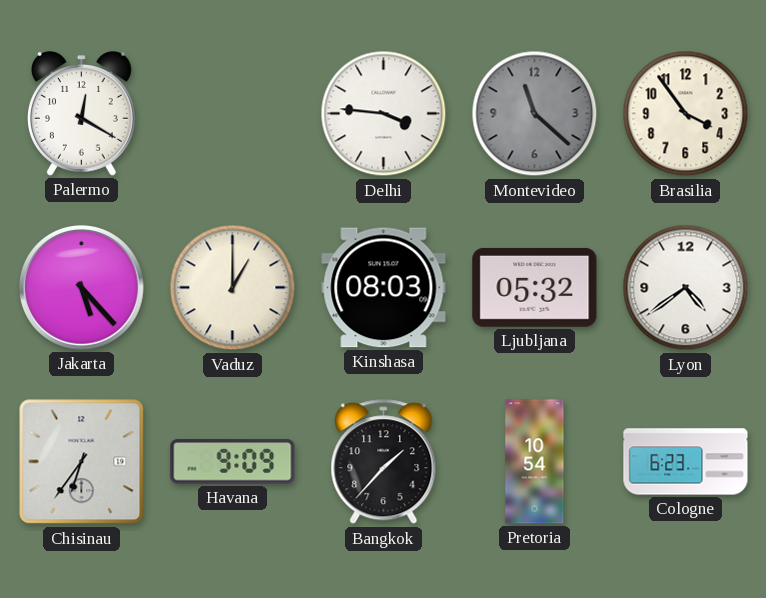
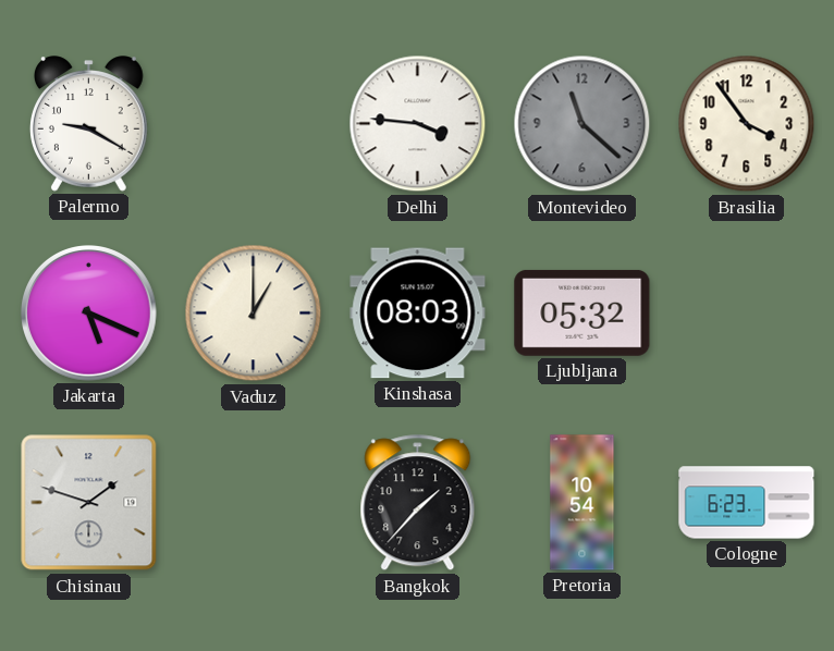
Palermo: 12:20 -> 9:20
Jakarta: 5:23 -> 5:19
Lyon: 4:39 -> none
Chisinau: 6:36 -> 1:48
Havana: 9:09 -> none
